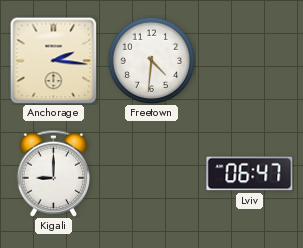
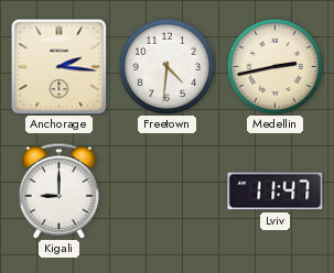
Medellin: none -> 2:43
Lviv: 06:47 -> 11:47
